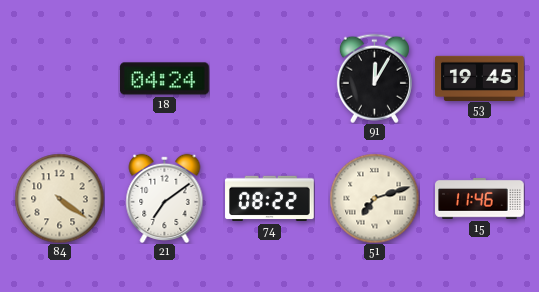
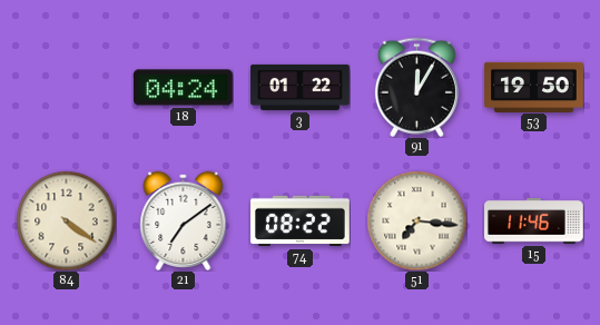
3: none -> 01:22
53: 19:45 -> 19:50
51: 7:12 -> 7:16
